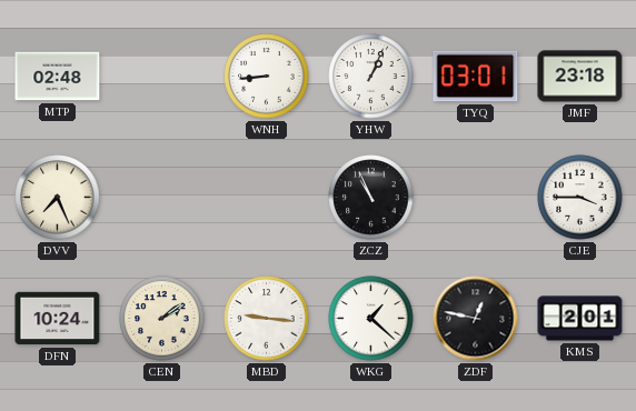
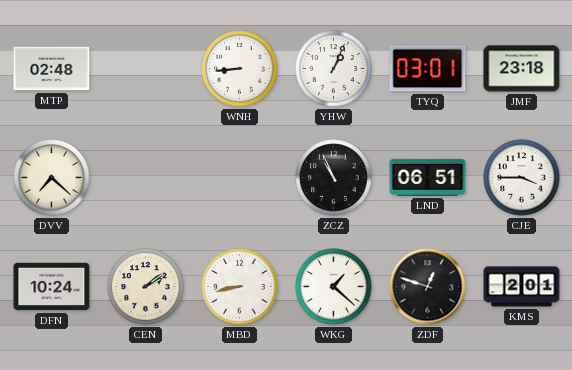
DVV: 7:26 -> 7:22
LND: none -> 06:51
MBD: 9:16 -> 8:43
ZDF: 12:47 -> 12:48
